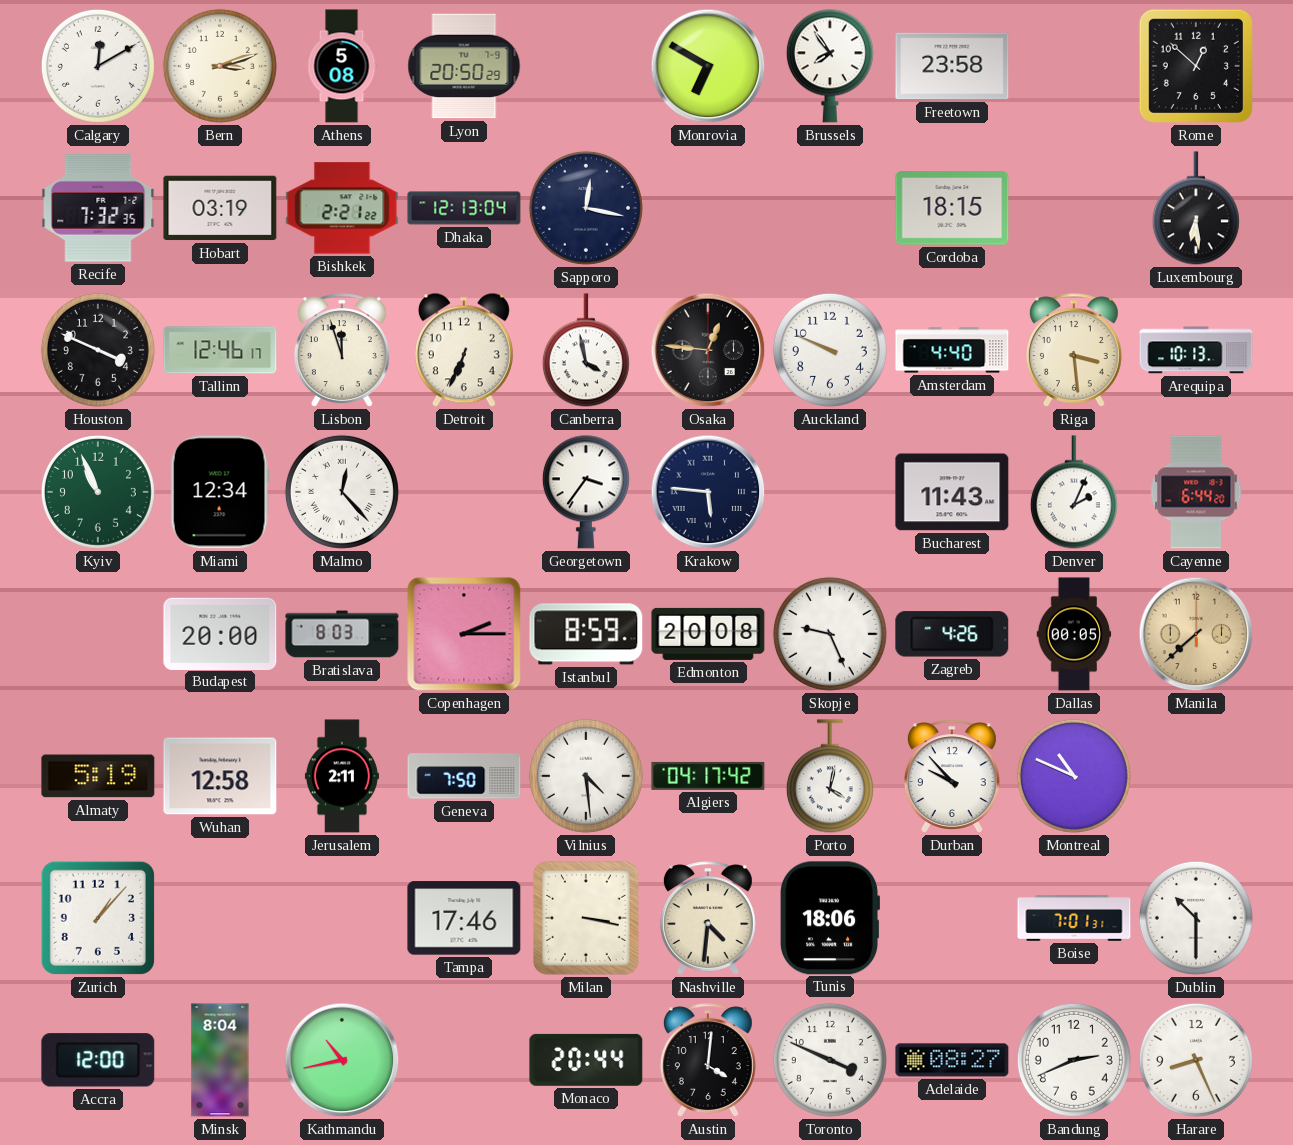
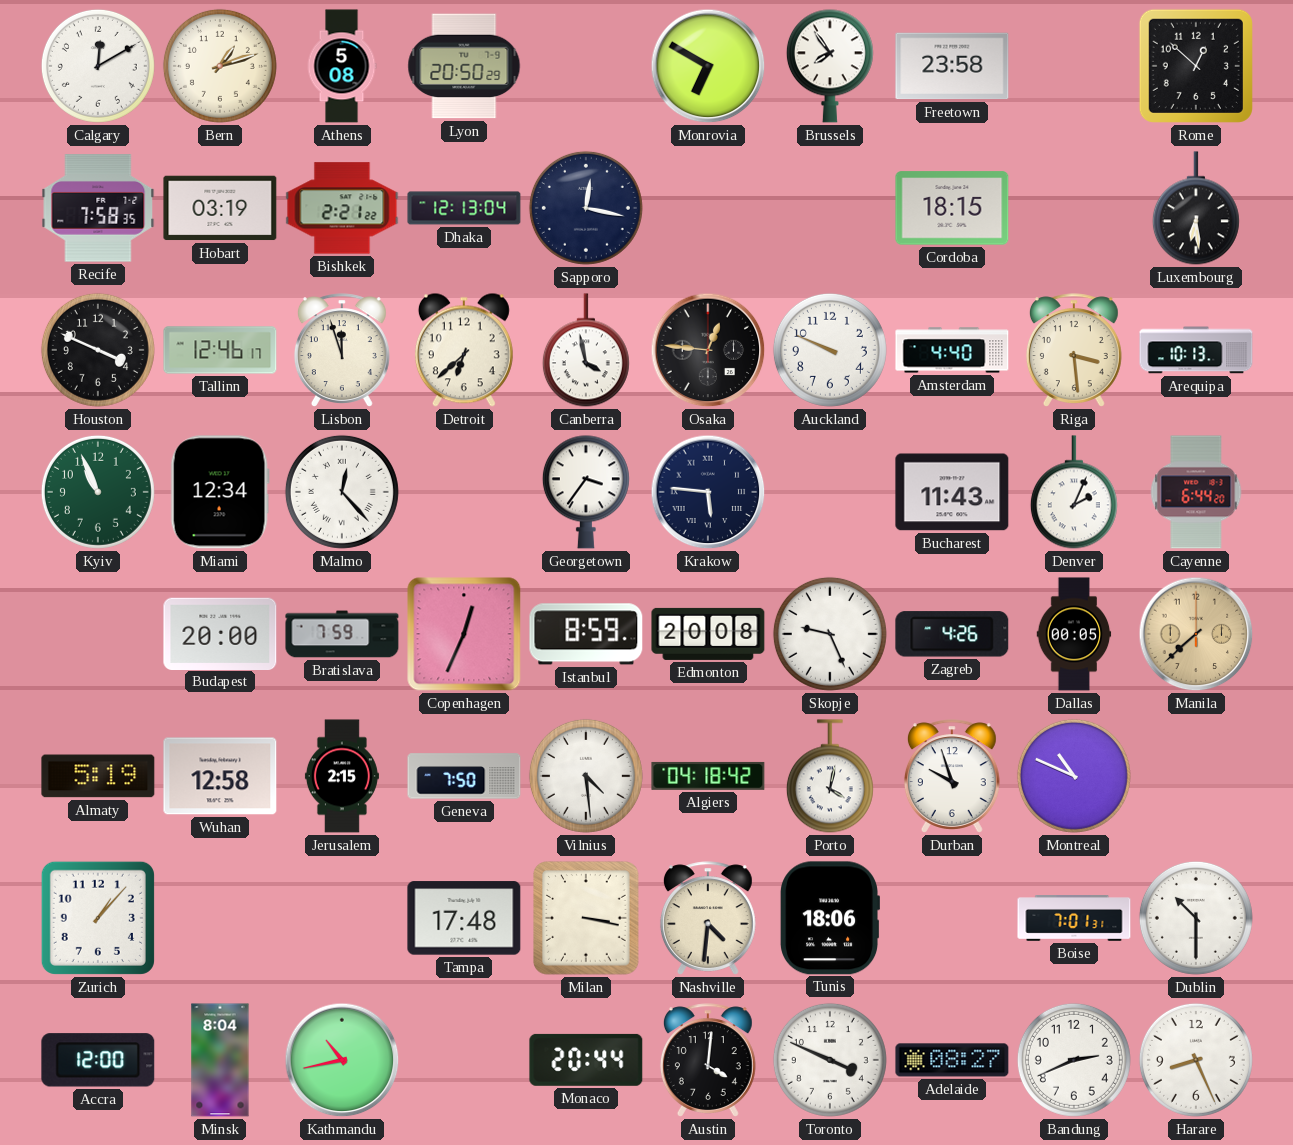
Bern: 3:12 -> 1:12
Recife: 7:32 -> 7:58
Detroit: 6:34 -> 6:38
Bratislava: 8:03 -> 7:59
Copenhagen: 2:15 -> 12:34
Jerusalem: 2:11 -> 2:15
Algiers: 04:17 -> 04:18
Durban: 9:53 -> 9:57
Tampa: 17:46 -> 17:48
